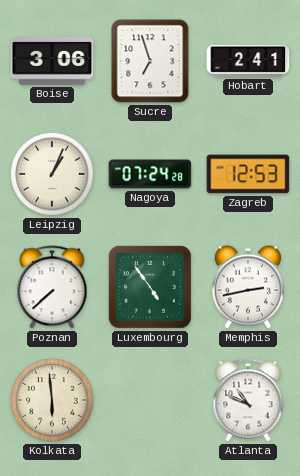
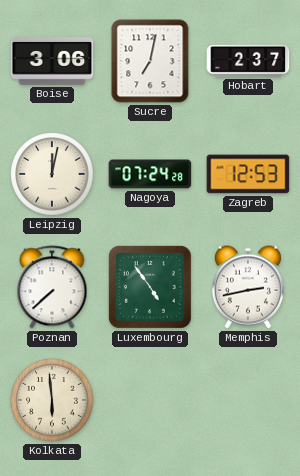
Sucre: 6:57 -> 7:02
Hobart: 2:41 -> 2:37
Leipzig: 1:04 -> 12:02
Atlanta: 10:49 -> none
